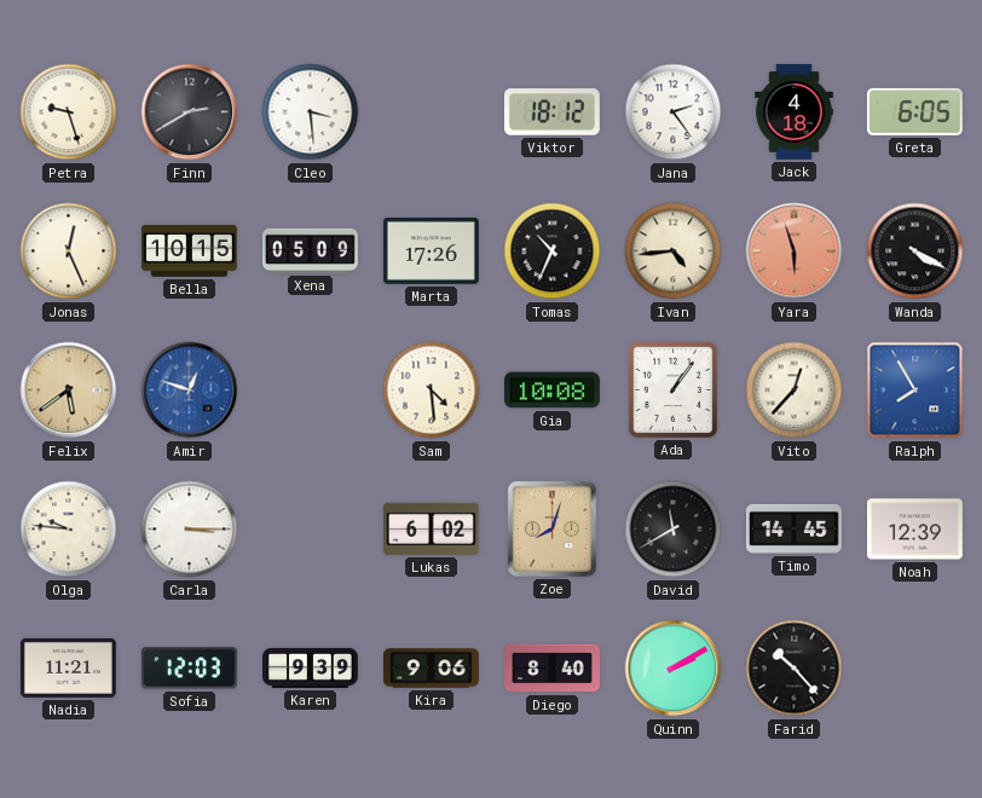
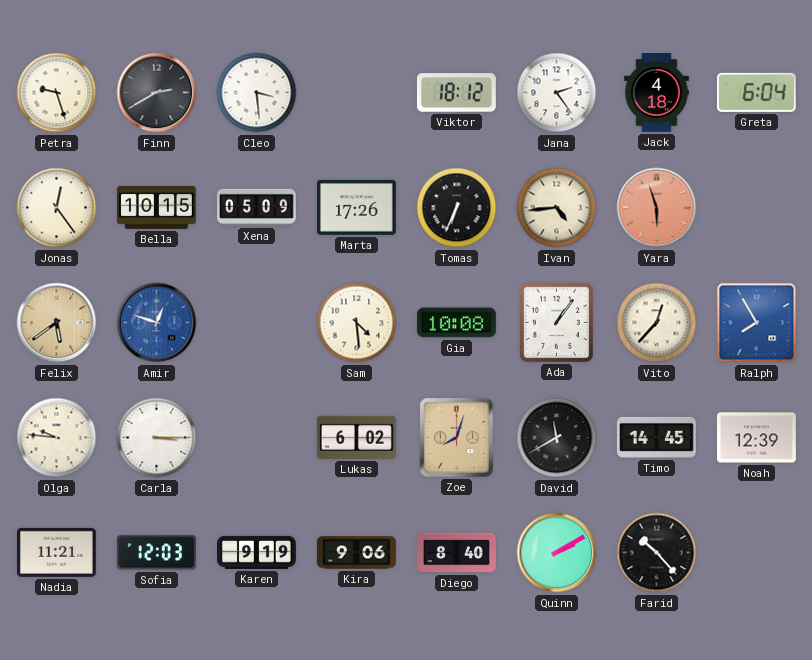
Greta: 6:05 -> 6:04
Jonas: 12:26 -> 12:24
Tomas: 10:34 -> 6:34
Wanda: 4:20 -> none
Karen: 9:39 -> 9:19
